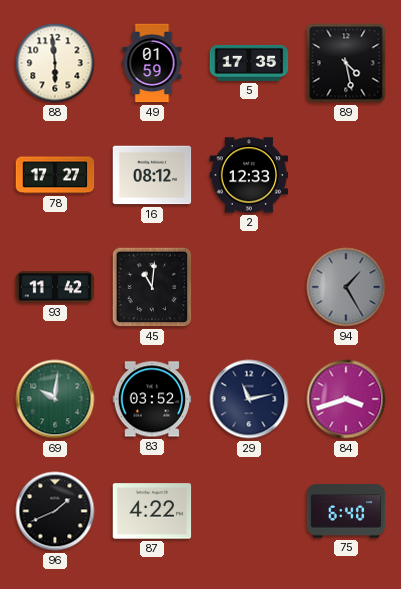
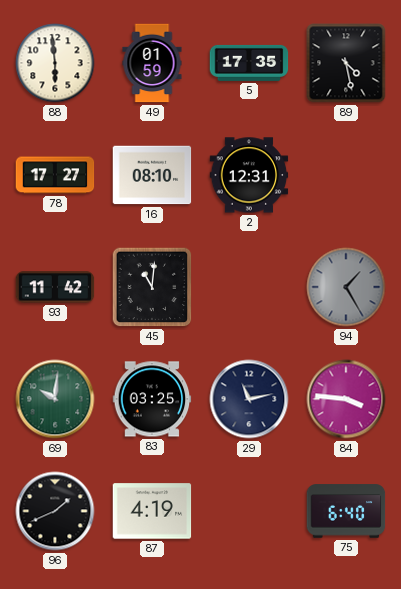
16: 08:12 -> 08:10
2: 12:33 -> 12:31
83: 03:52 -> 03:25
84: 3:42 -> 3:46
87: 4:22 -> 4:19
